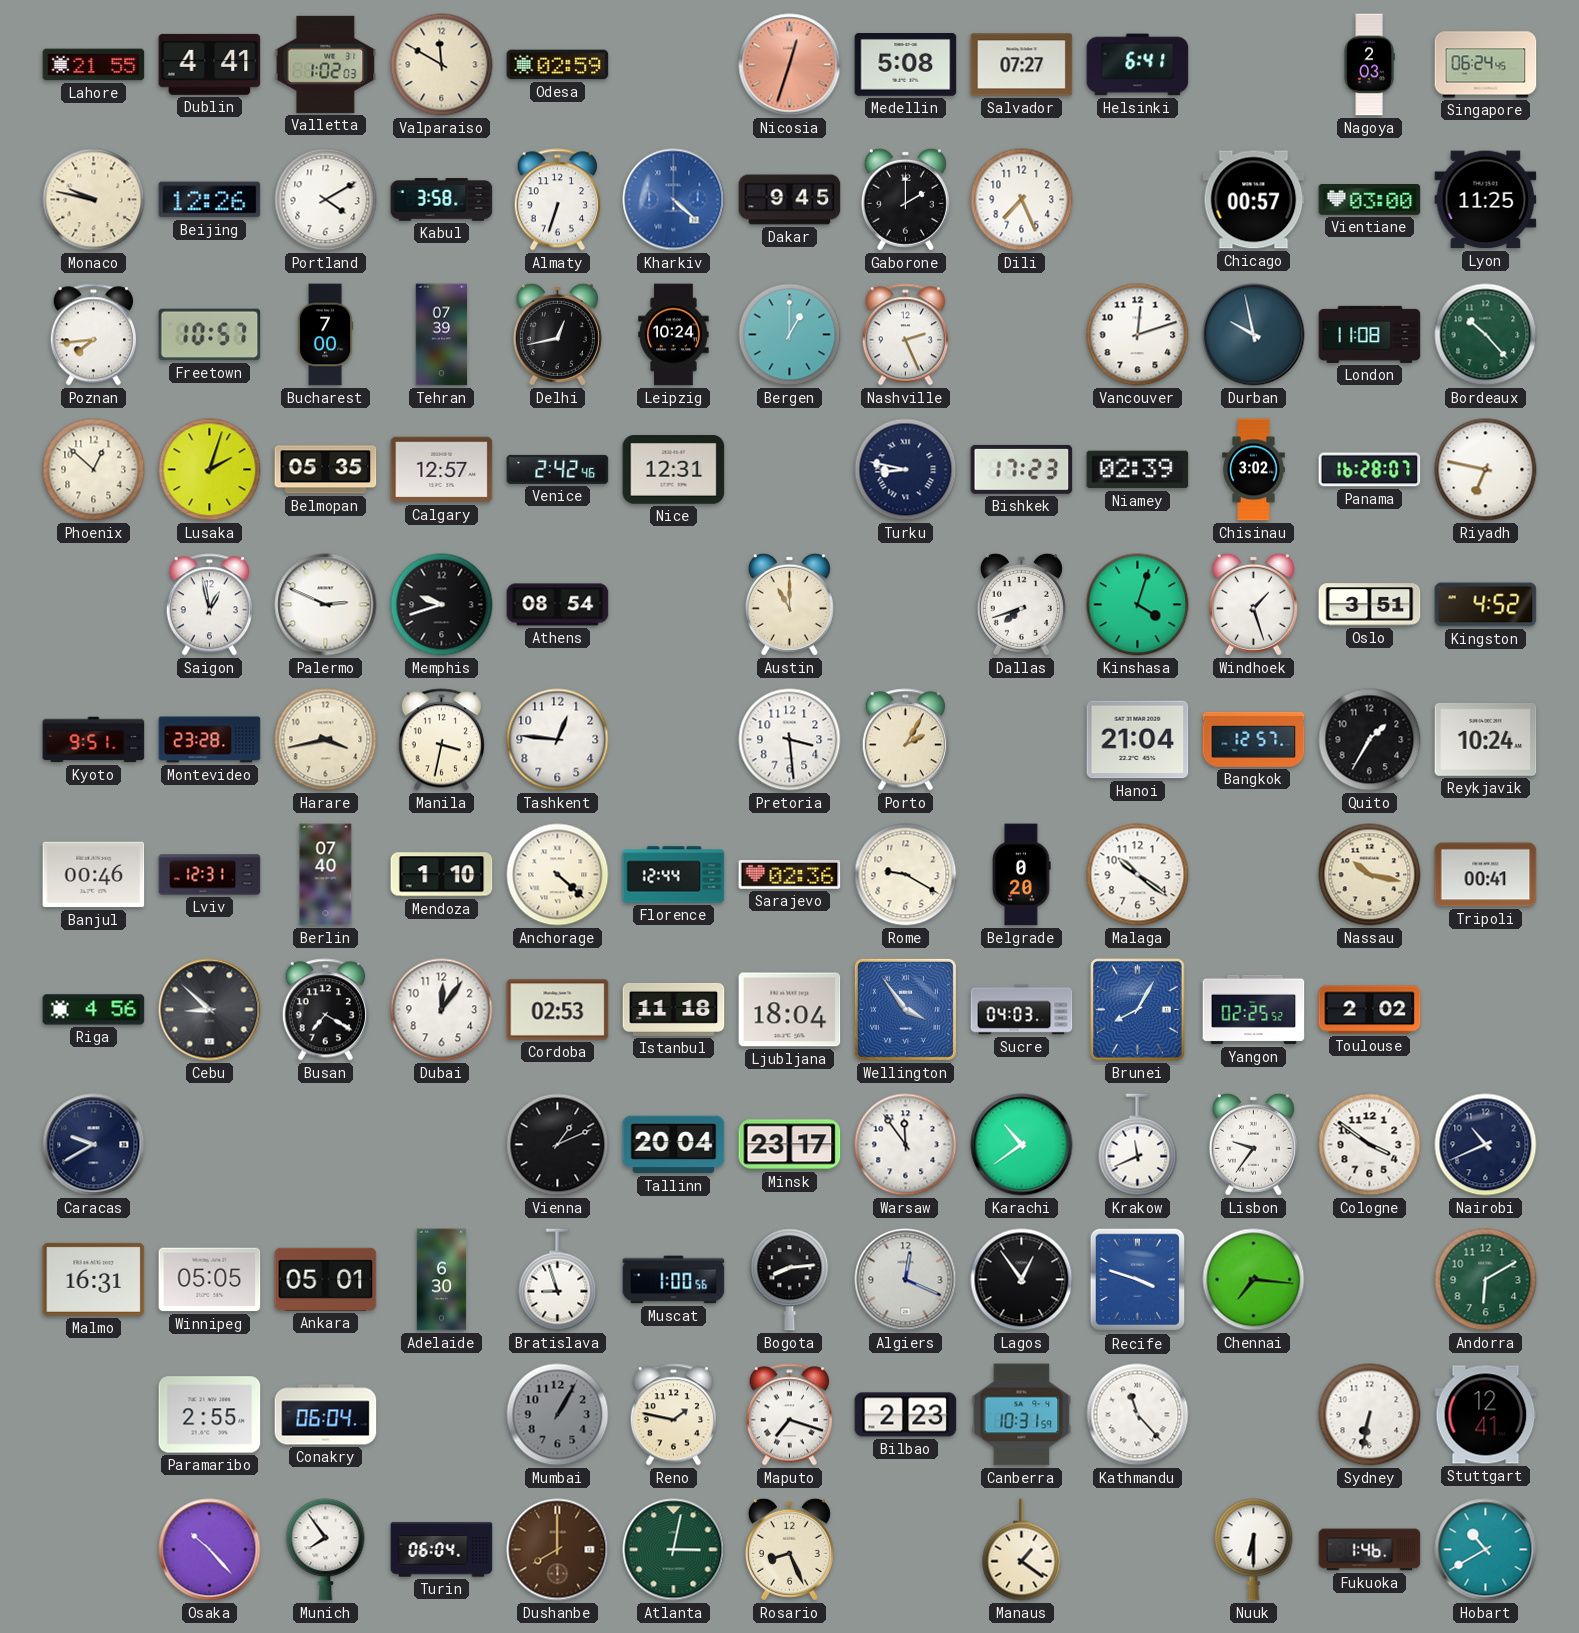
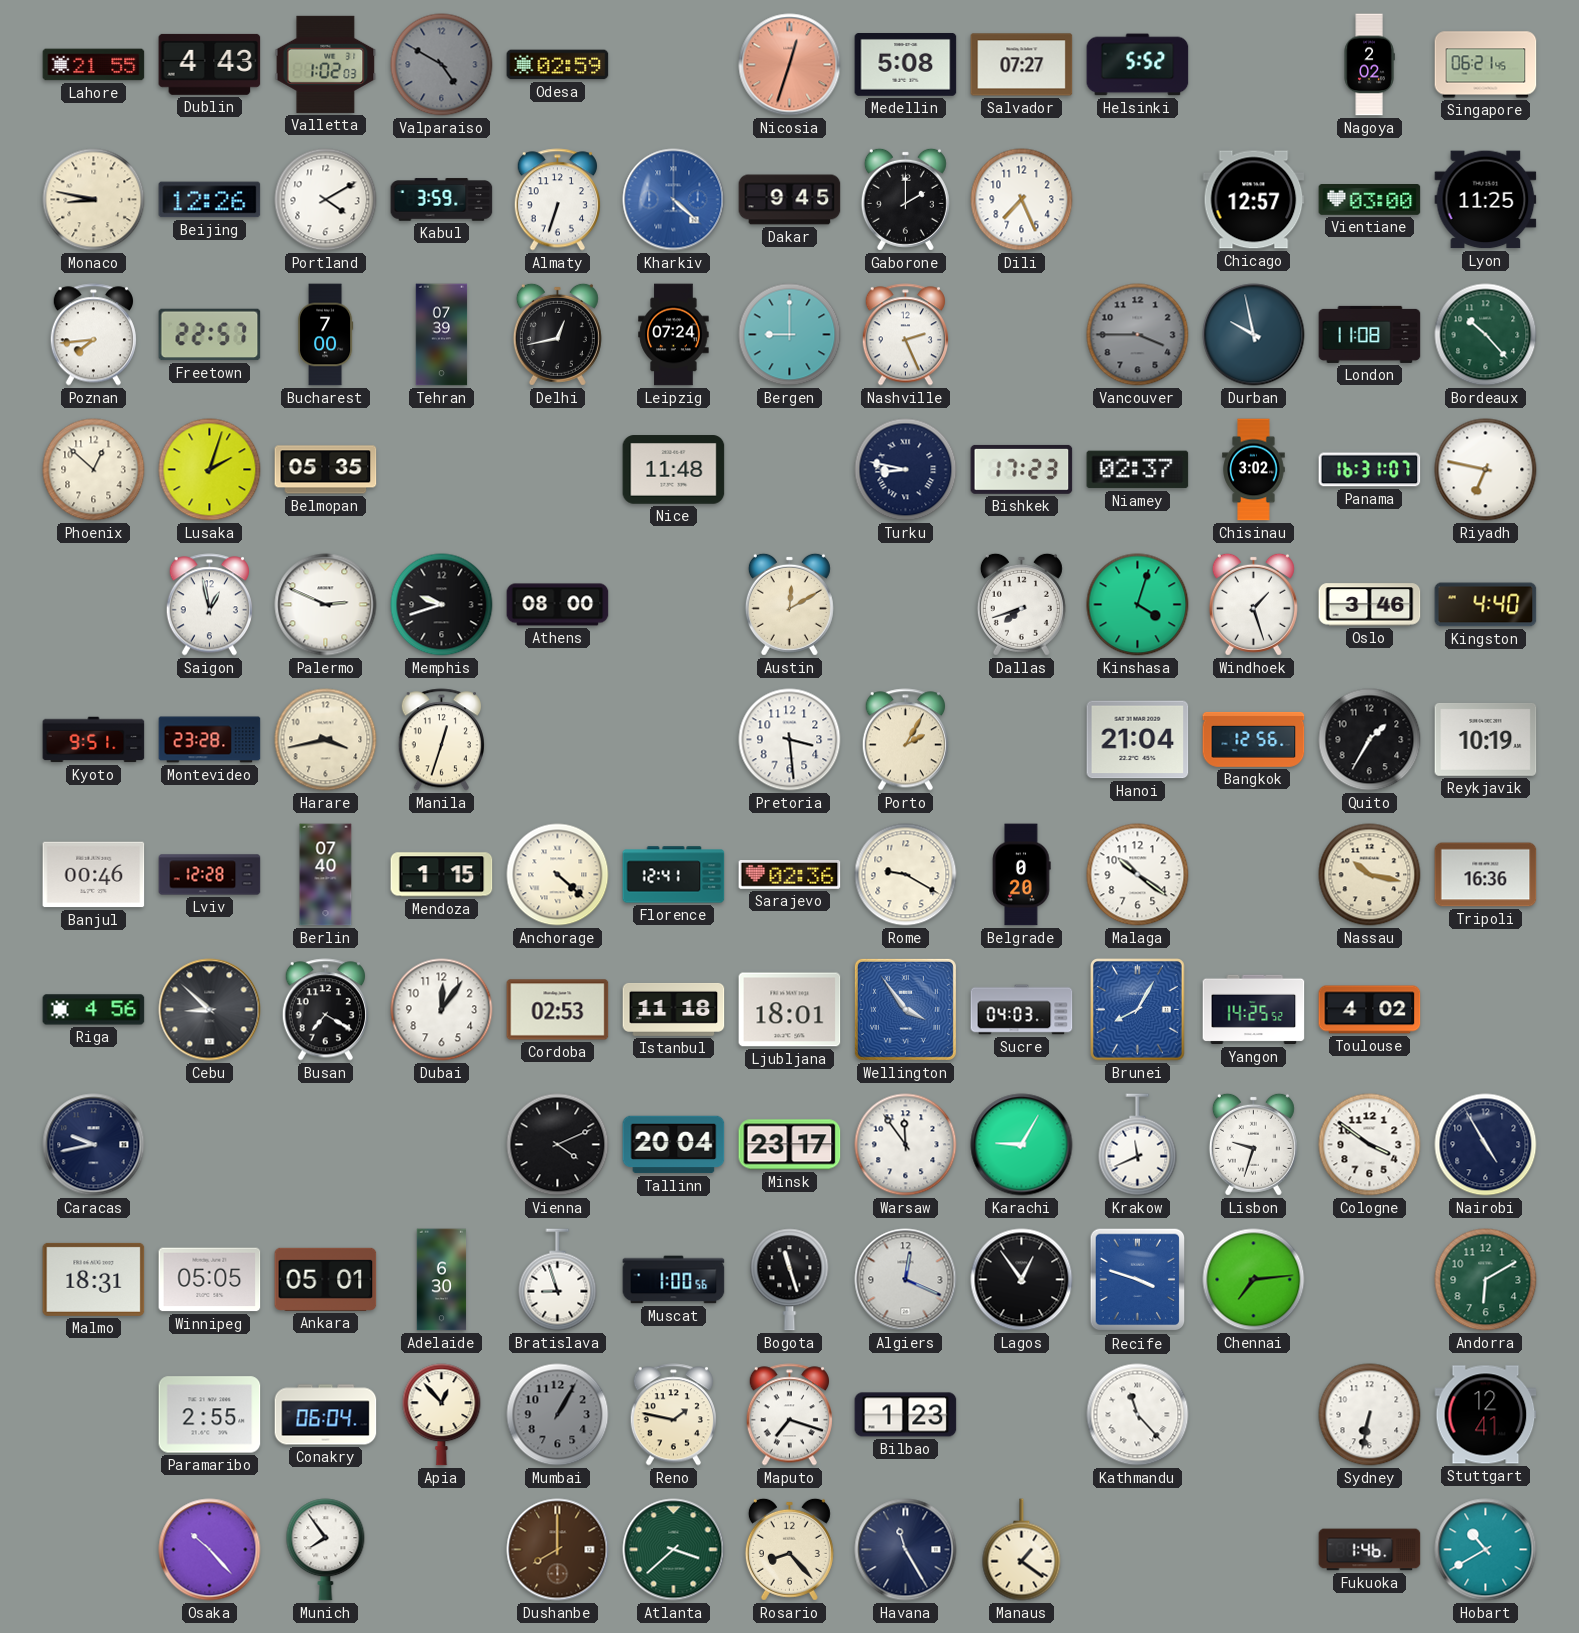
Dublin: 4:41 -> 4:43
Valparaiso: 11:50 -> 4:50
Valparaiso dial: cream -> grey
Helsinki: 6:41 -> 5:52
Nagoya: 2:03 -> 2:02
Singapore: 06:24 -> 06:21
Monaco: 9:47 -> 8:47
Kabul: 3:58 -> 3:59
Chicago: 00:57 -> 12:57
Freetown: 10:57 -> 22:57
Leipzig: 10:24 -> 07:24
Bergen: 1:00 -> 9:00
Vancouver: 12:12 -> 3:45
Vancouver dial: white -> grey
Calgary: 12:57 -> none
Venice: 2:42 -> none
Nice: 12:31 -> 11:48
Niamey: 02:39 -> 02:37
Panama: 16:28 -> 16:31
Athens: 08:54 -> 08:00
Austin: 11:00 -> 12:10
Oslo: 3:51 -> 3:46
Kingston: 4:52 -> 4:40
Manila: 3:32 -> 12:33
Tashkent: 12:46 -> none
Bangkok: 12:57 -> 12:56
Reykjavik: 10:24 -> 10:19
Lviv: 12:31 -> 12:28
Mendoza: 1:10 -> 1:15
Florence: 12:44 -> 12:41
Tripoli: 00:41 -> 16:36
Ljubljana: 18:04 -> 18:01
Yangon: 02:25 -> 14:25
Toulouse: 2:02 -> 4:02
Caracas: 9:40 -> 9:43
Vienna: 1:11 -> 4:11
Karachi: 10:39 -> 9:05
Lisbon: 9:36 -> 9:33
Nairobi: 10:41 -> 4:55
Malmo: 16:31 -> 18:31
Bogota: 8:14 -> 11:27
Chennai: 7:16 -> 7:14
Apia: none -> 12:53
Bilbao: 2:23 -> 1:23
Canberra: 10:31 -> none
Turin: 06:04 -> none
Atlanta: 3:02 -> 3:38
Rosario: 8:26 -> 8:23
Havana: none -> 11:25
Nuuk: 6:30 -> none
